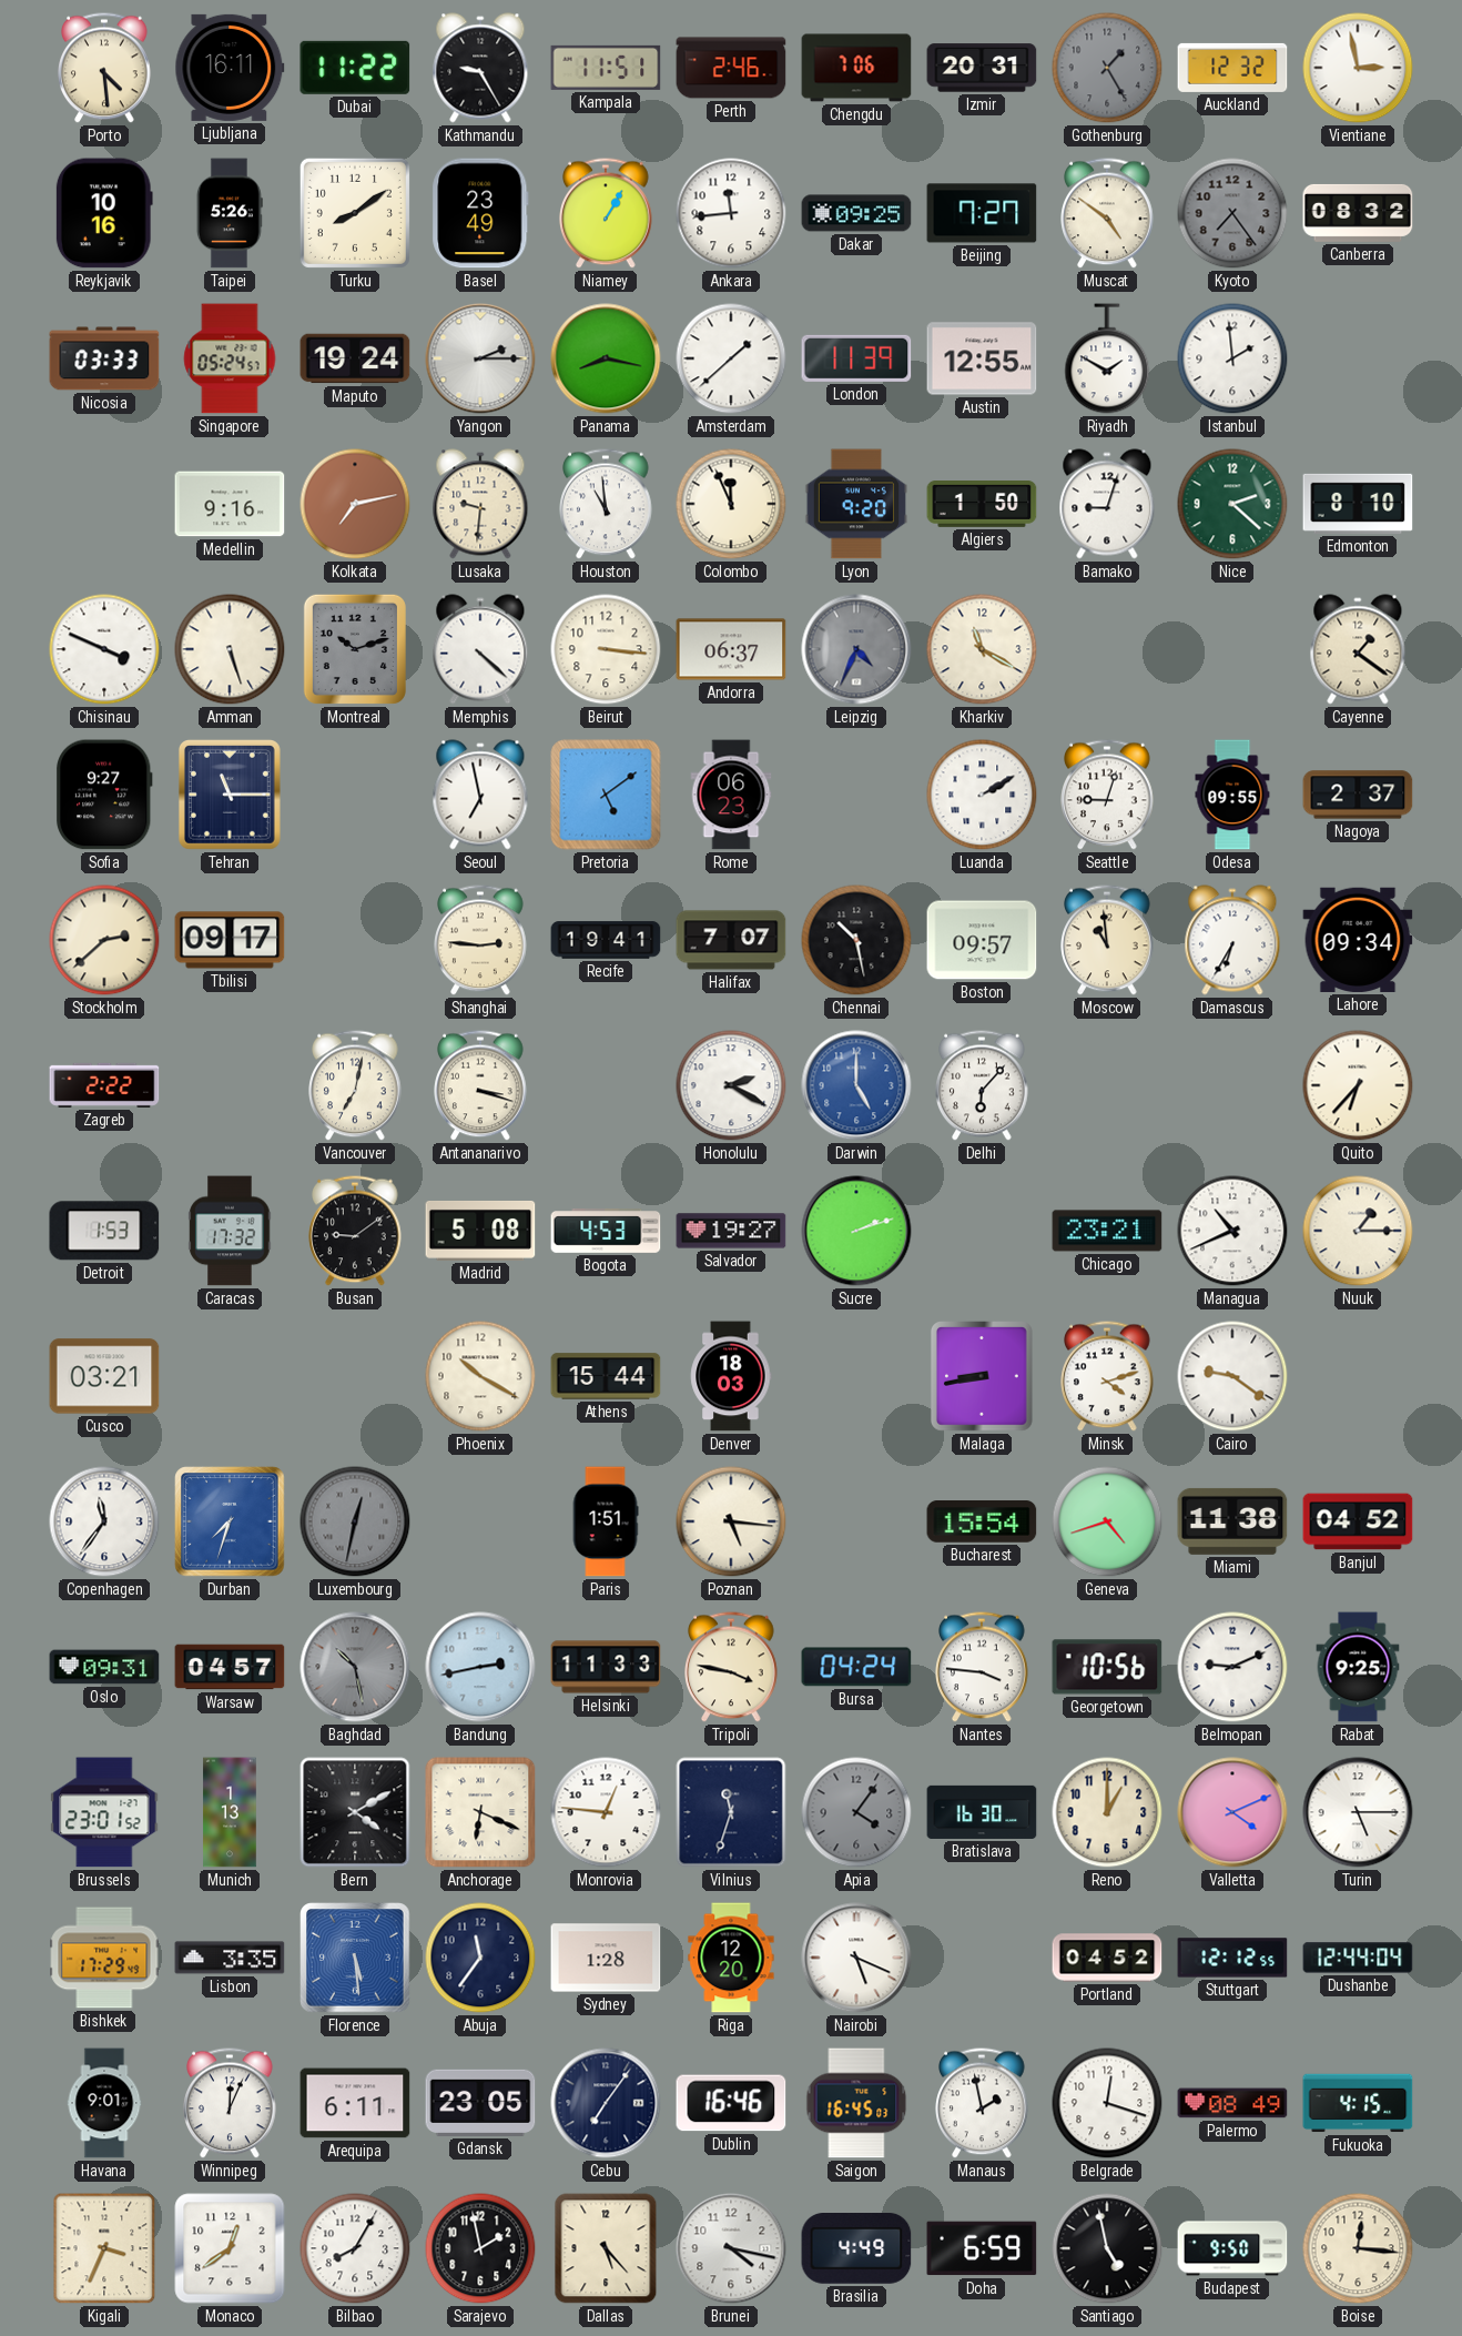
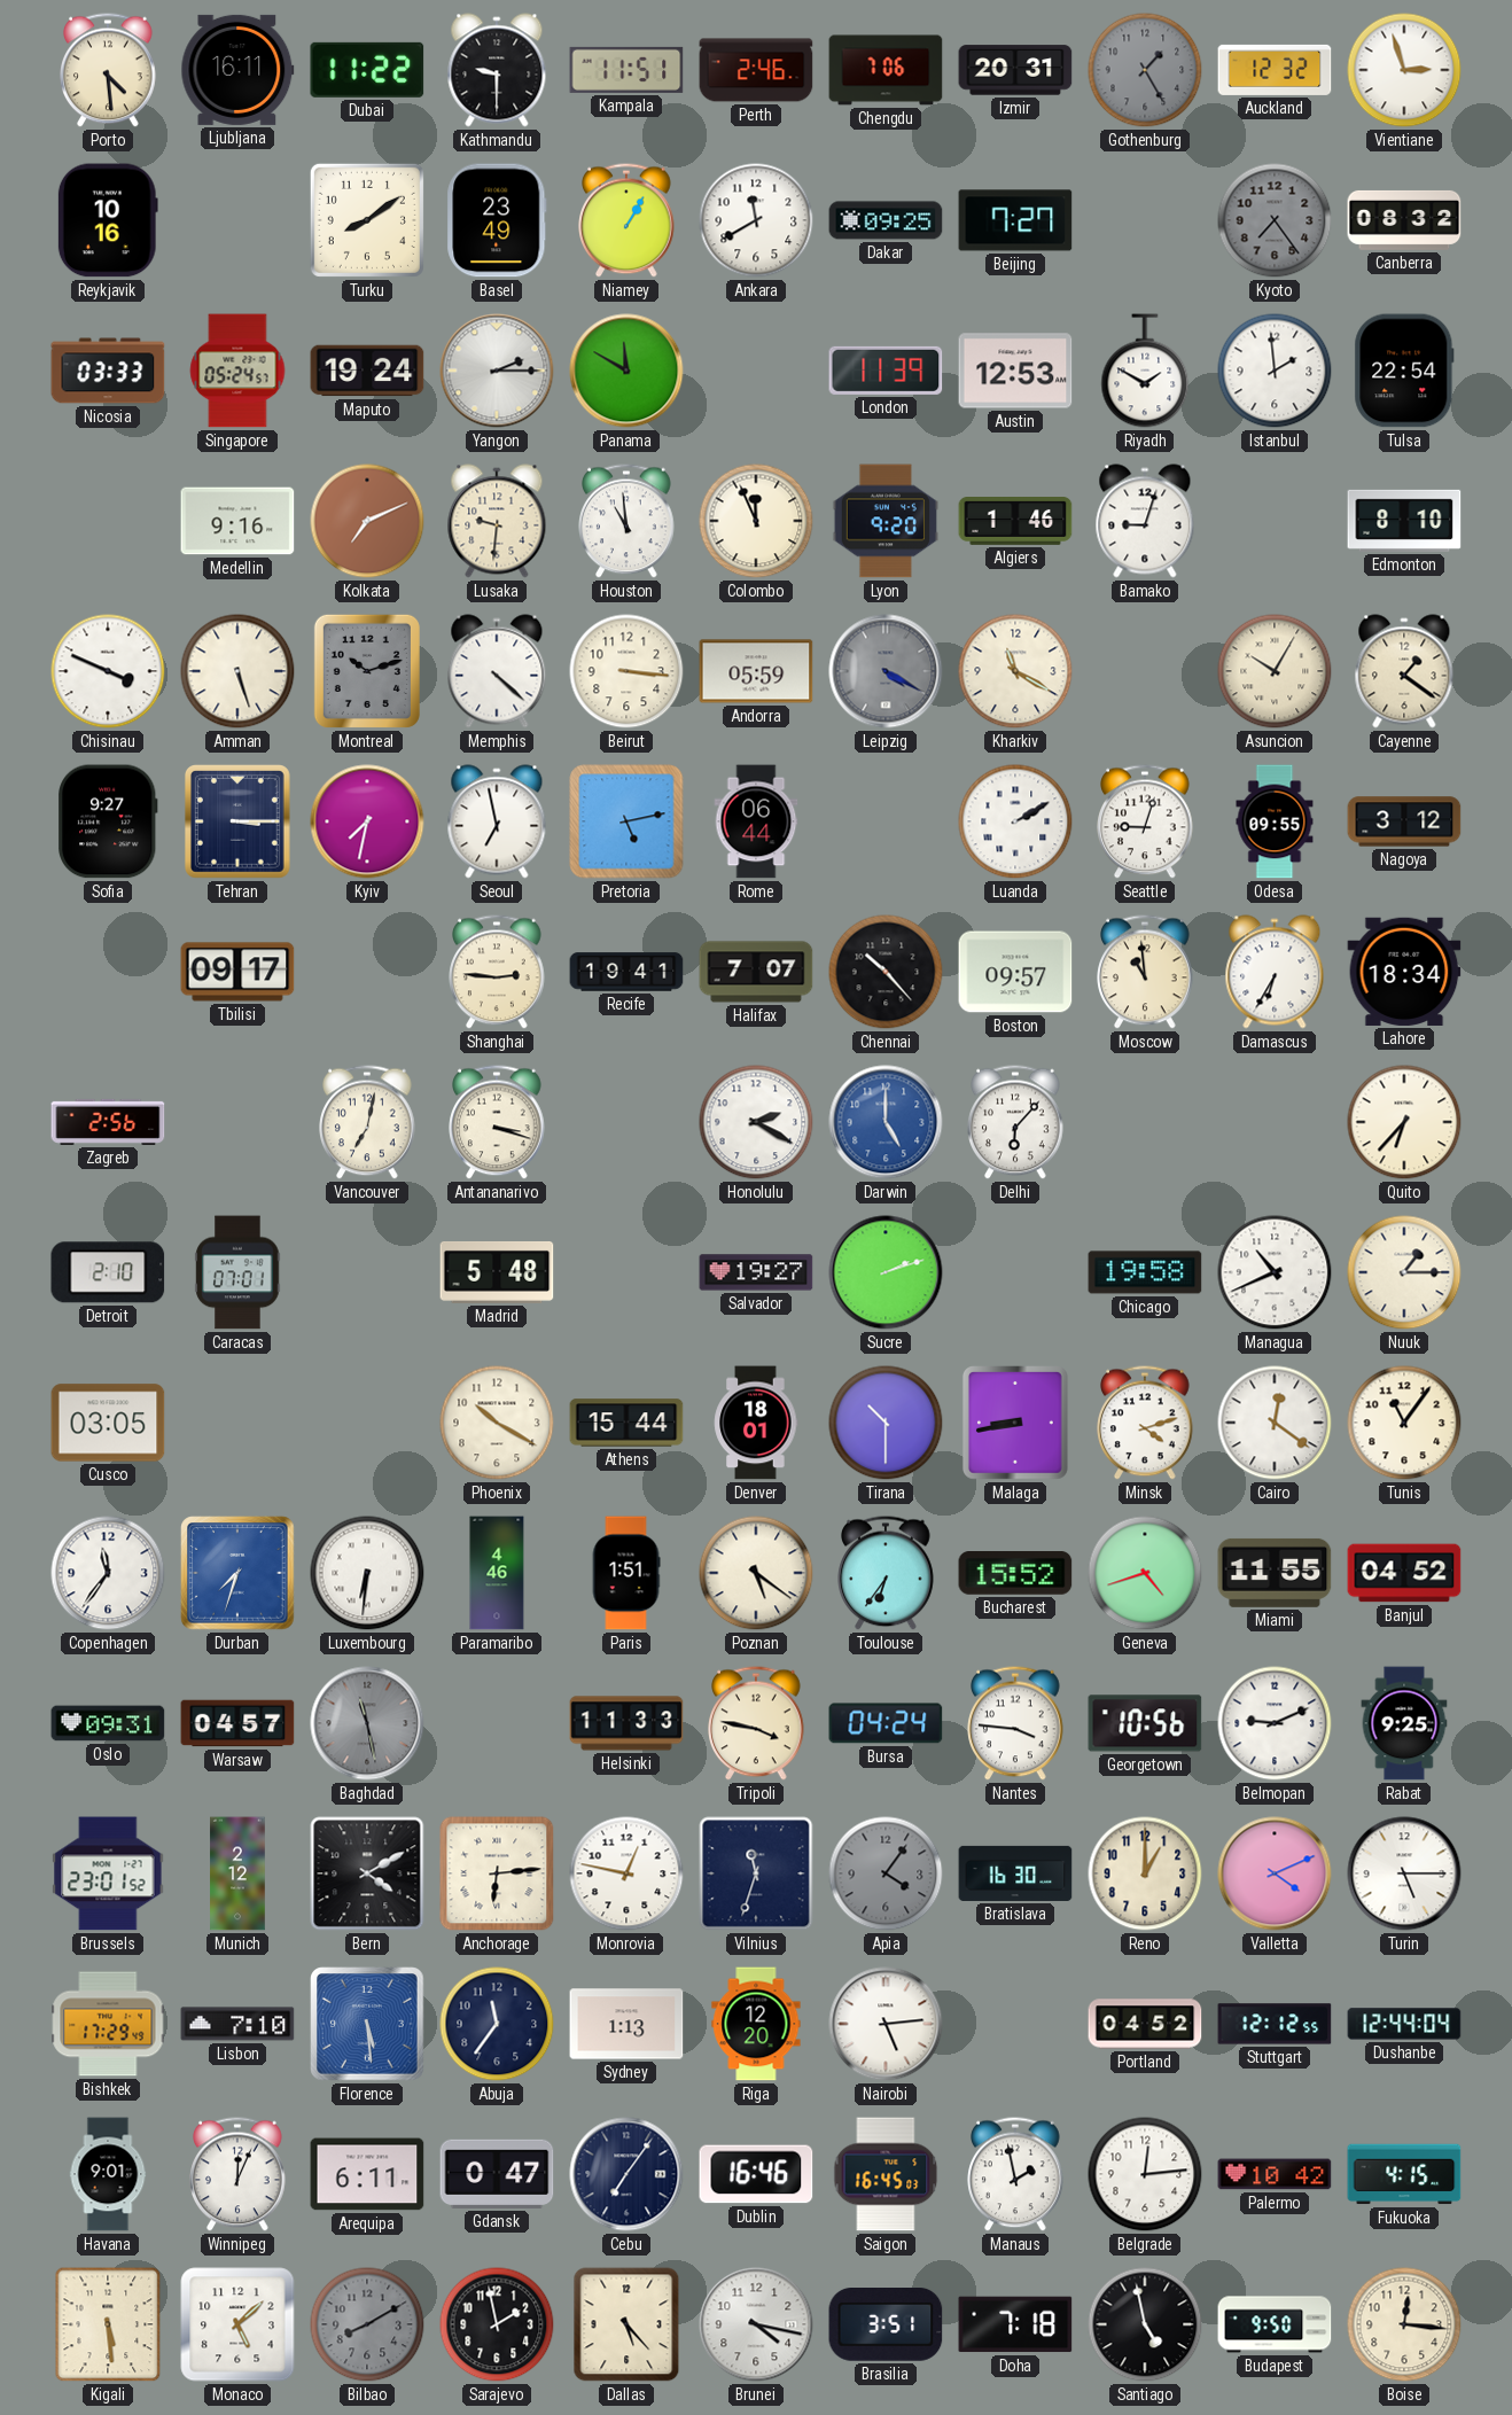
Kathmandu: 9:25 -> 9:30
Vientiane: 2:58 -> 2:57
Taipei: 5:26 -> none
Ankara: 11:44 -> 11:40
Muscat: 4:51 -> none
Panama: 8:17 -> 11:50
Amsterdam: 1:38 -> none
Austin: 12:55 -> 12:53
Tulsa: none -> 22:54
Kolkata: 7:13 -> 7:11
Algiers: 1:50 -> 1:46
Nice: 2:22 -> none
Andorra: 06:37 -> 05:59
Leipzig: 4:34 -> 4:20
Asuncion: none -> 10:05
Tehran: 11:15 -> 3:15
Kyiv: none -> 7:32
Pretoria: 5:09 -> 5:13
Rome: 06:23 -> 06:44
Nagoya: 2:37 -> 3:12
Stockholm: 2:38 -> none
Chennai: 10:28 -> 10:23
Lahore: 09:34 -> 18:34
Zagreb: 2:22 -> 2:56
Detroit: 1:53 -> 2:10
Caracas: 17:32 -> 07:01
Busan: 9:09 -> none
Madrid: 5:08 -> 5:48
Bogota: 4:53 -> none
Chicago: 23:21 -> 19:58
Cusco: 03:21 -> 03:05
Denver: 18:03 -> 18:01
Tirana: none -> 10:30
Cairo: 9:21 -> 12:21
Tunis: none -> 11:06
Luxembourg: 12:32 -> 6:31
Luxembourg dial: grey -> white
Paramaribo: none -> 4:46
Poznan: 5:16 -> 5:21
Toulouse: none -> 6:36
Bucharest: 15:54 -> 15:52
Miami: 11:38 -> 11:55
Baghdad: 10:28 -> 11:28
Bandung: 2:43 -> none
Munich: 1:13 -> 2:12
Anchorage: 6:19 -> 6:14
Monrovia: 12:46 -> 12:47
Lisbon: 3:35 -> 7:10
Sydney: 1:28 -> 1:13
Nairobi: 5:19 -> 5:14
Gdansk: 23:05 -> 0:47
Belgrade: 12:18 -> 12:14
Palermo: 08:49 -> 10:42
Kigali: 3:34 -> 5:29
Monaco: 12:39 -> 5:08
Bilbao: 8:05 -> 8:10
Bilbao dial: white -> grey
Brasilia: 4:49 -> 3:51
Doha: 6:59 -> 7:18
